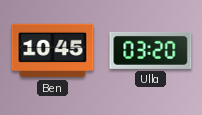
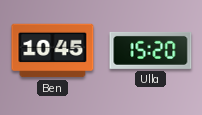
Ulla: 03:20 -> 15:20
